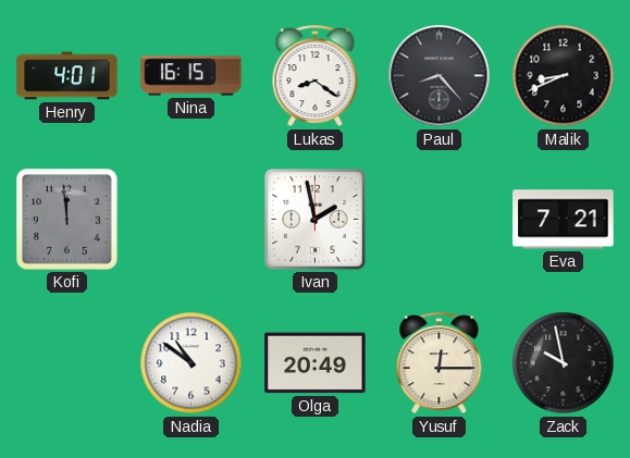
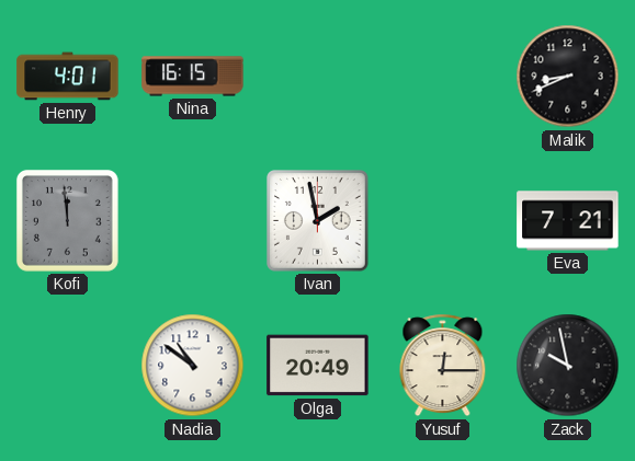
Lukas: 8:21 -> none
Paul: 8:23 -> none
